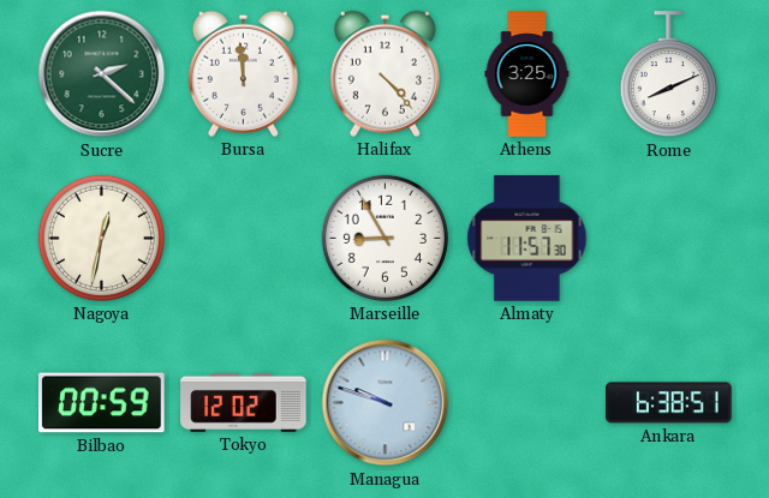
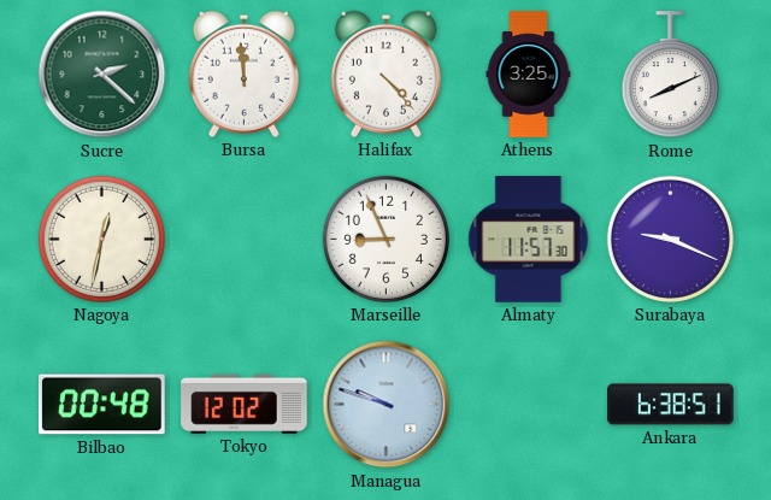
Marseille: 8:55 -> 8:56
Surabaya: none -> 9:19
Bilbao: 00:59 -> 00:48
